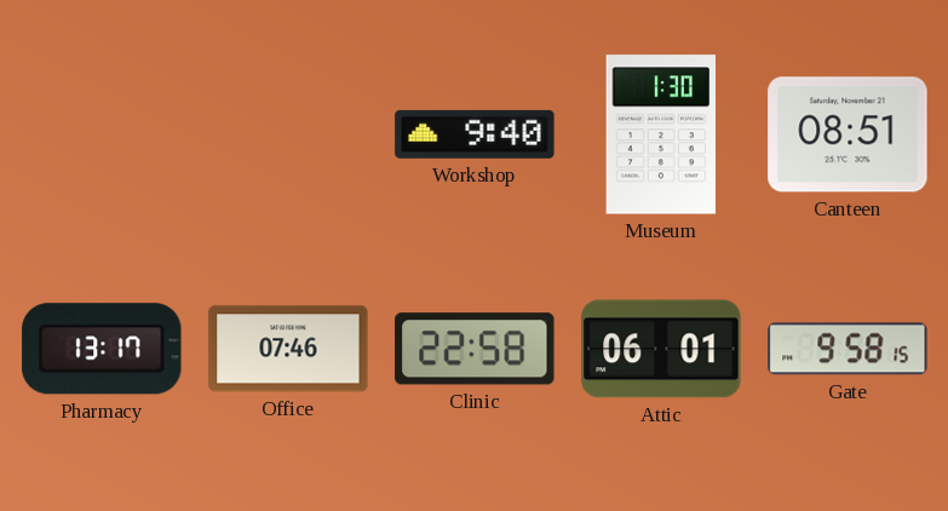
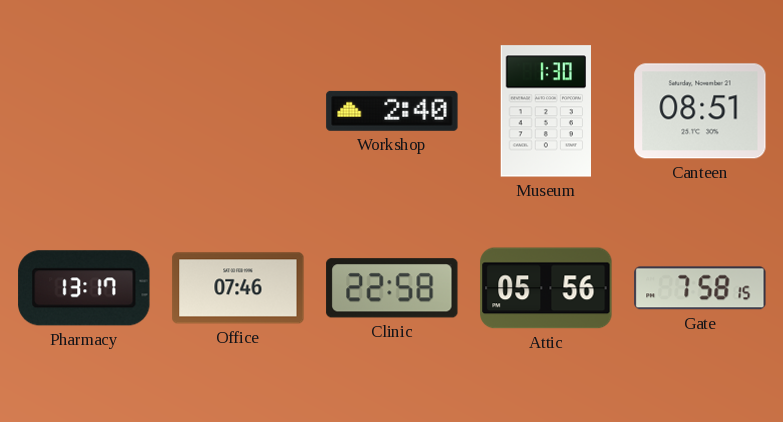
Workshop: 9:40 -> 2:40
Attic: 06:01 -> 05:56
Gate: 9:58 -> 7:58
